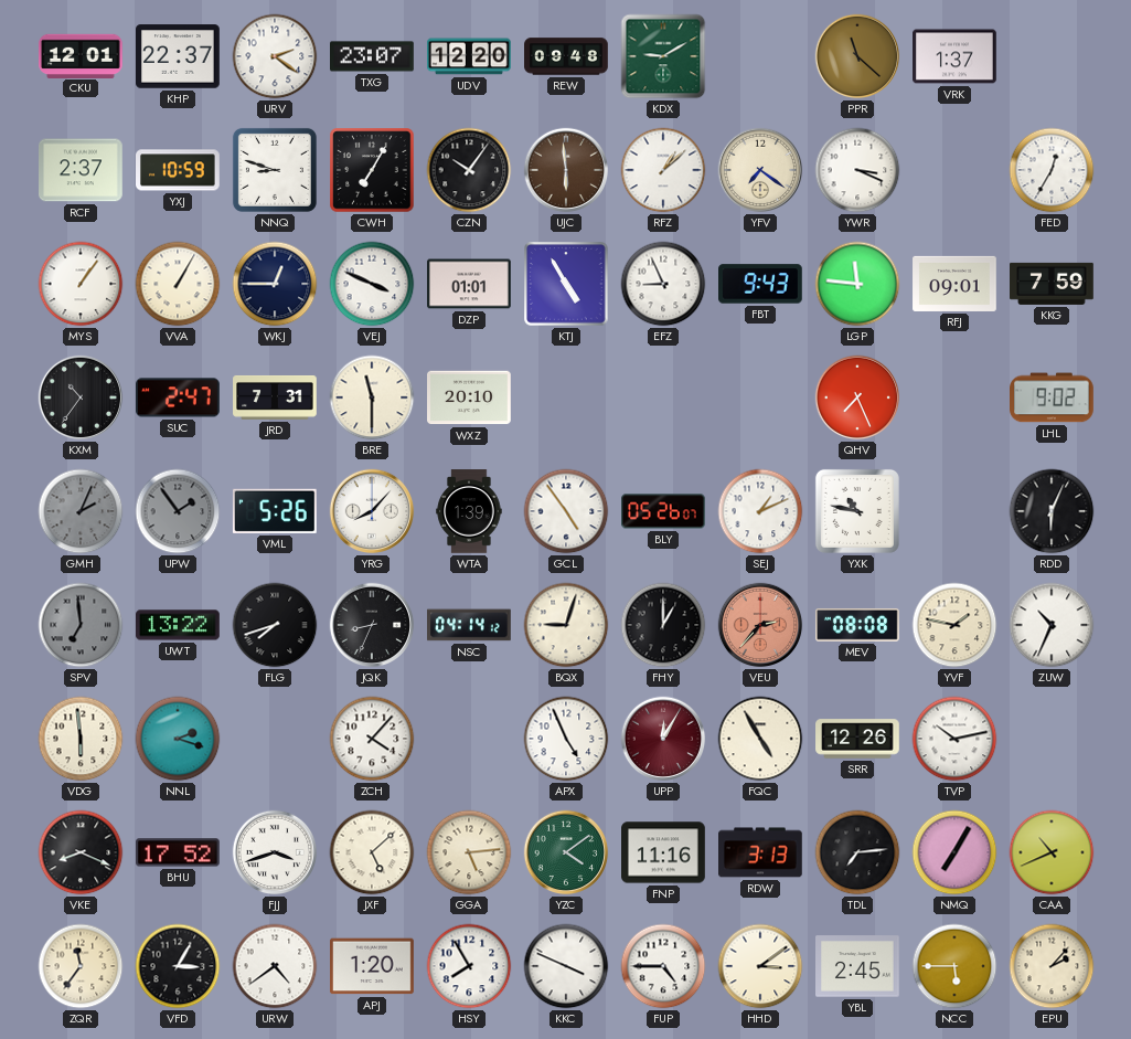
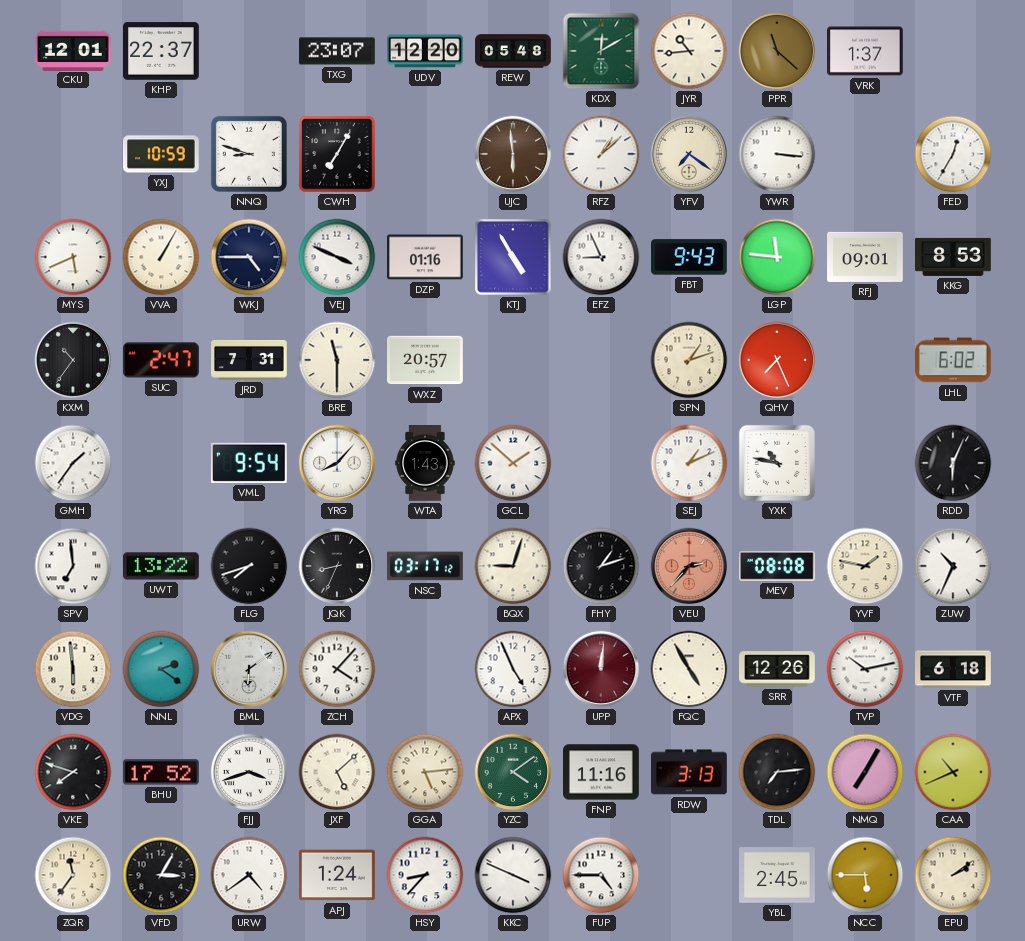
URV: 2:21 -> none
REW: 09:48 -> 05:48
KDX: 9:10 -> 12:10
JYR: none -> 10:44
RCF: 2:37 -> none
CZN: 10:06 -> none
YWR: 3:19 -> 3:16
MYS: 1:06 -> 5:41
WKJ: 12:45 -> 4:45
DZP: 01:01 -> 01:16
KKG: 7:59 -> 8:53
WXZ: 20:10 -> 20:57
SPN: none -> 1:12
LHL: 9:02 -> 6:02
GMH: 2:04 -> 1:36
GMH dial: grey -> white
UPW: 1:54 -> none
VML: 5:26 -> 9:54
WTA: 1:39 -> 1:43
GCL: 4:54 -> 1:52
BLY: 05:26 -> none
SPV dial: grey -> white
NSC: 04:14 -> 03:17
FHY: 1:00 -> 1:12
NNL: 2:18 -> 2:21
BML: none -> 6:09
UPP: 12:05 -> 12:01
VTF: none -> 6:18
VKE: 8:19 -> 7:48
APJ: 1:20 -> 1:24
HSY: 7:55 -> 8:37
HHD: 3:09 -> none
EPU: 2:07 -> 2:09
